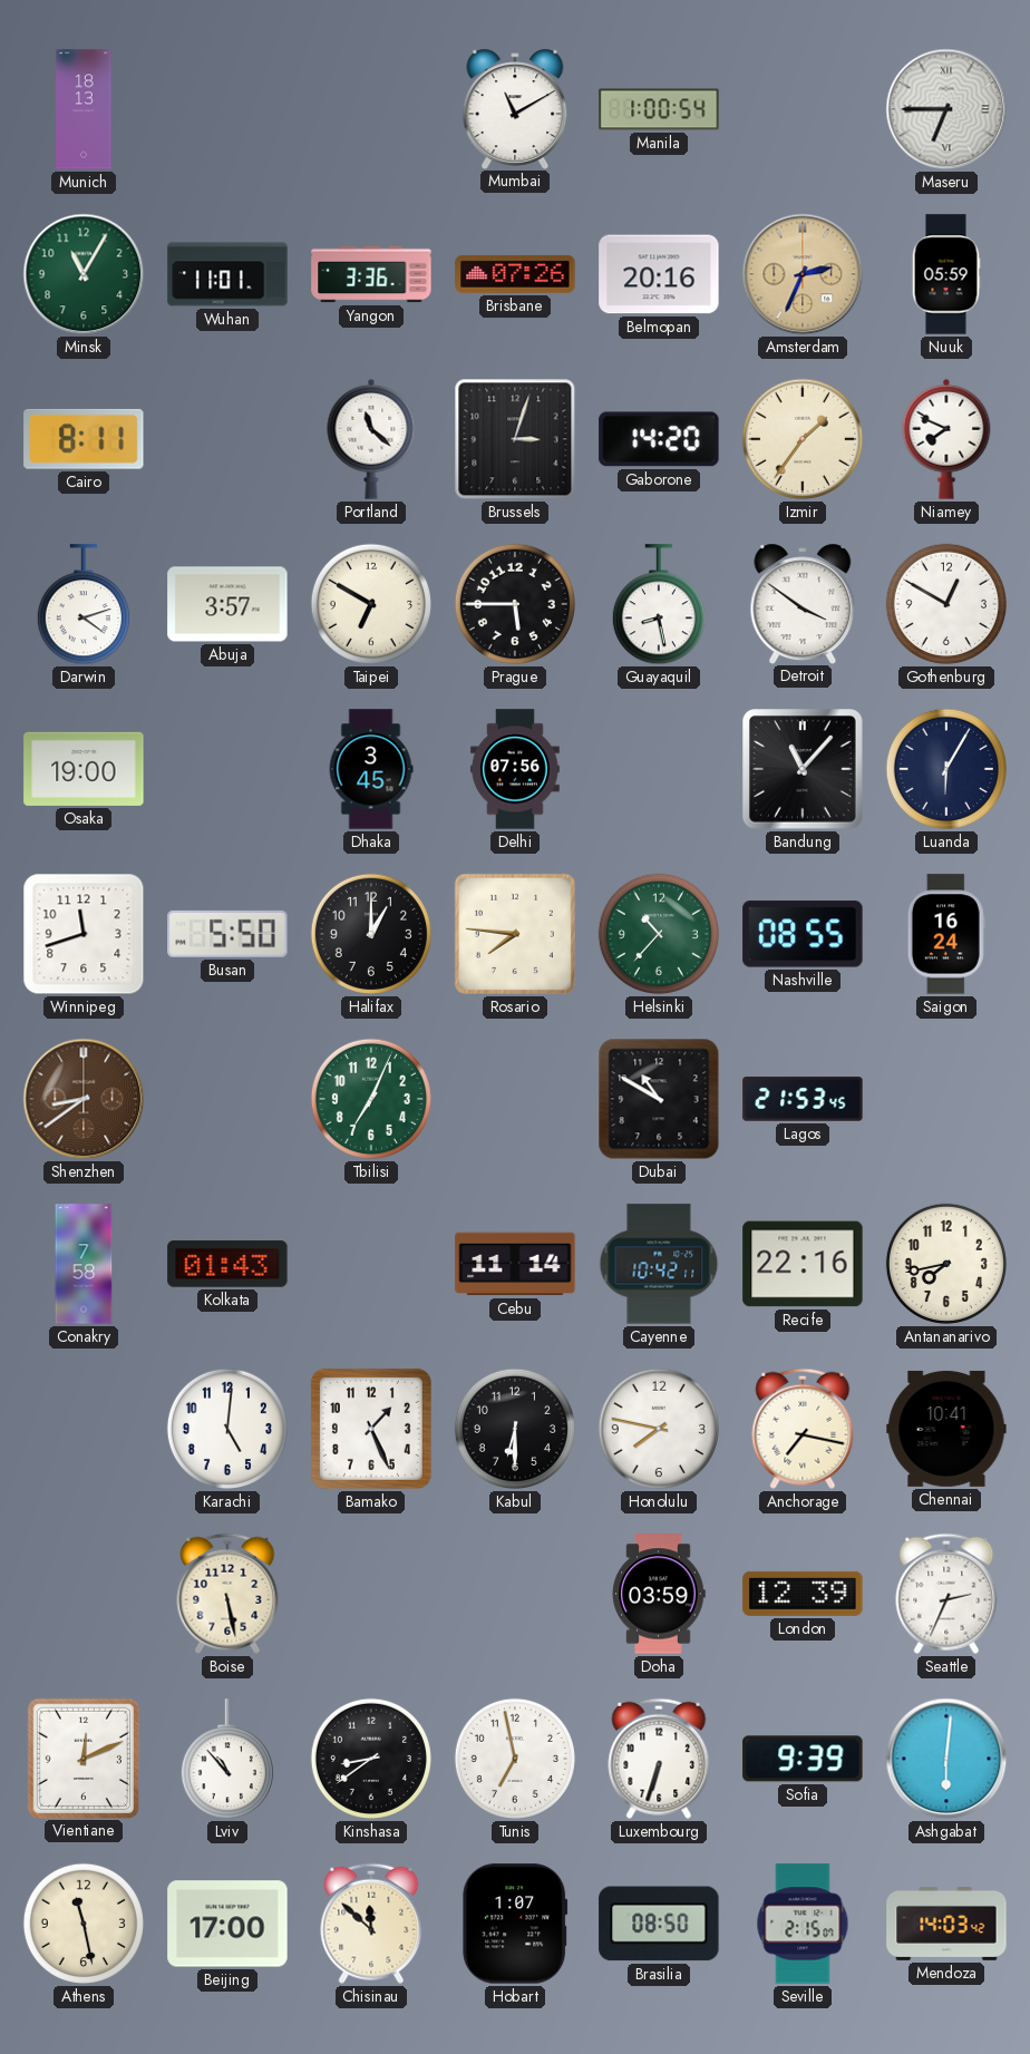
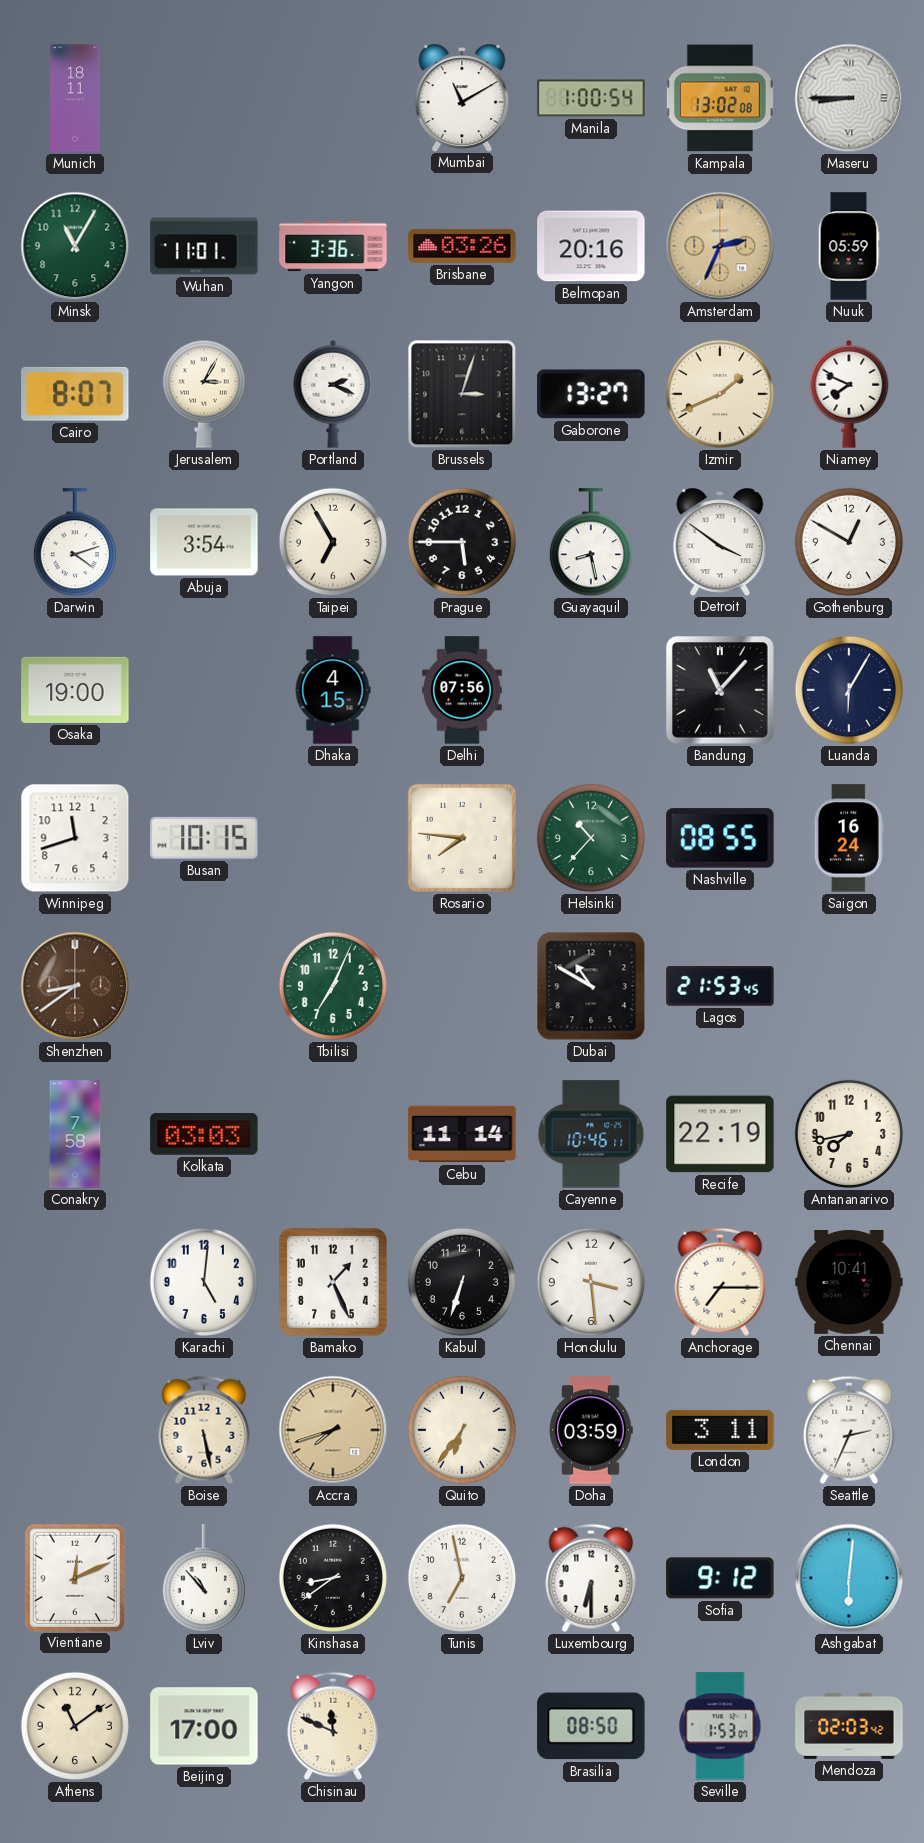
Munich: 18:13 -> 18:11
Kampala: none -> 13:02
Maseru: 6:45 -> 8:45
Brisbane: 07:26 -> 03:26
Cairo: 8:11 -> 8:07
Jerusalem: none -> 3:05
Portland: 11:22 -> 2:19
Gaborone: 14:20 -> 13:27
Izmir: 1:36 -> 1:41
Abuja: 3:57 -> 3:54
Taipei: 6:50 -> 6:55
Dhaka: 3:45 -> 4:15
Busan: 5:50 -> 10:15
Halifax: 1:00 -> none
Kolkata: 01:43 -> 03:03
Cayenne: 10:42 -> 10:46
Recife: 22:16 -> 22:19
Kabul: 6:30 -> 6:33
Honolulu: 7:47 -> 3:29
Anchorage: 7:17 -> 7:15
Accra: none -> 7:42
Quito: none -> 6:36
London: 12:39 -> 3:11
Luxembourg: 6:33 -> 6:30
Sofia: 9:39 -> 9:12
Athens: 11:28 -> 11:09
Chisinau: 11:52 -> 11:49
Hobart: 1:07 -> none
Seville: 2:15 -> 1:53
Mendoza: 14:03 -> 02:03
